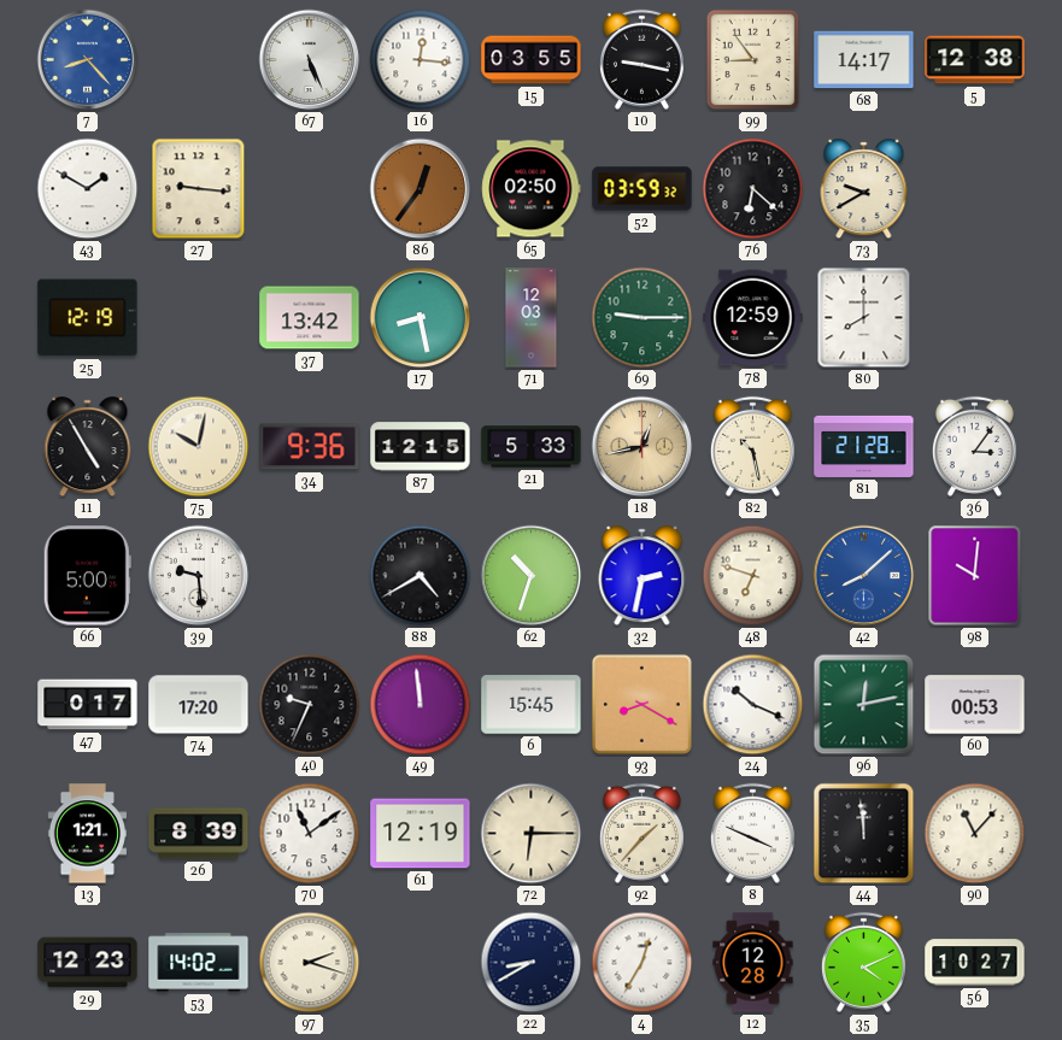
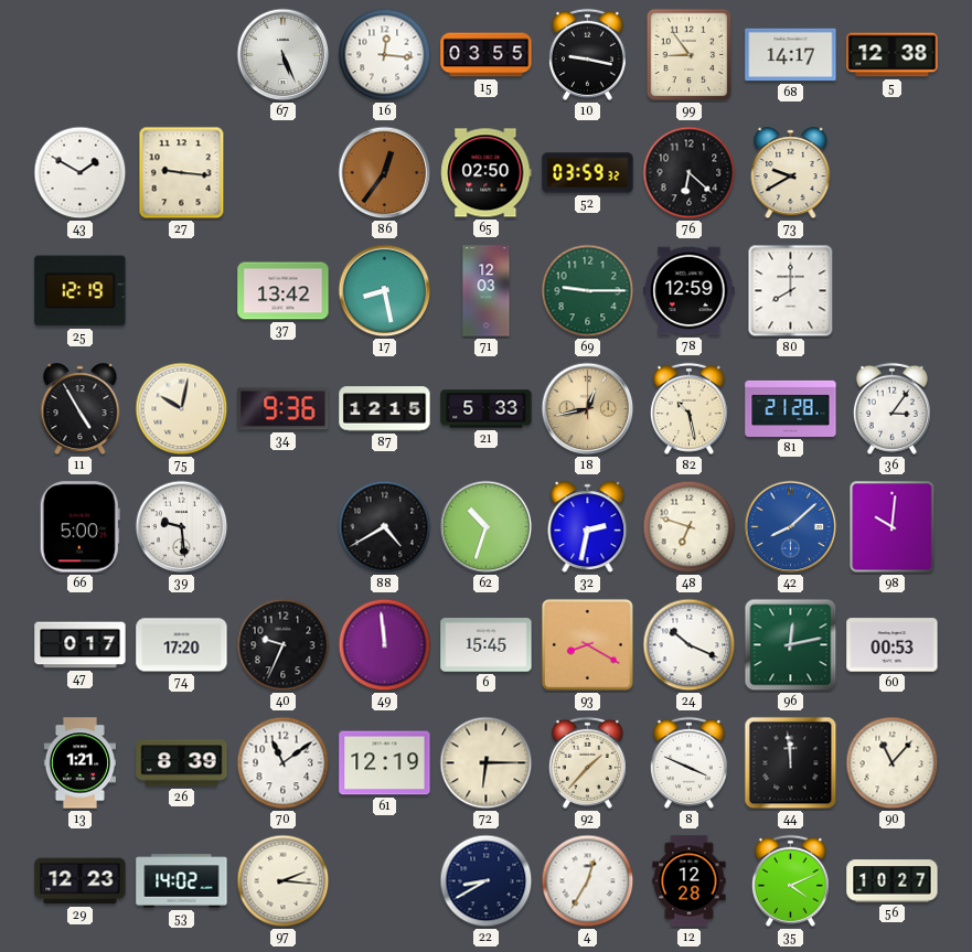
7: 8:23 -> none
97: 2:18 -> 2:16
